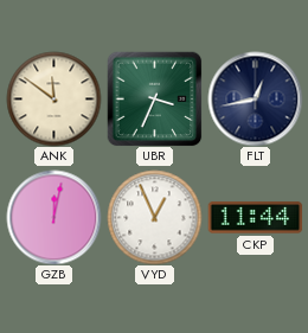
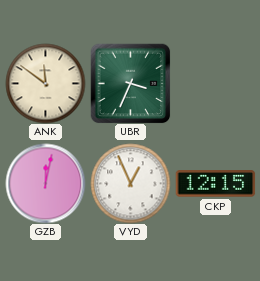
FLT: 12:43 -> none
CKP: 11:44 -> 12:15
